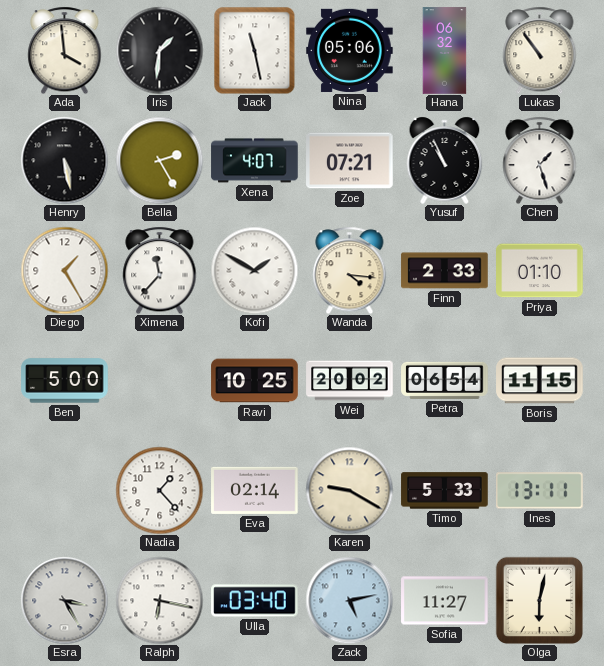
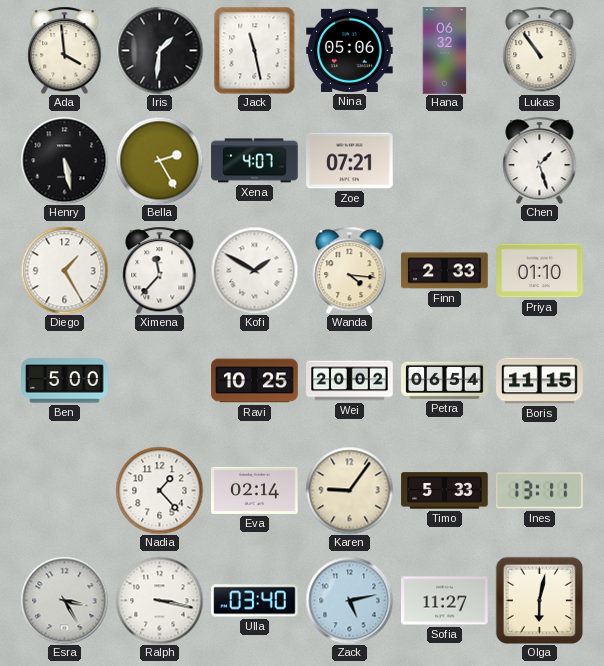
Yusuf: 10:56 -> none
Karen: 9:20 -> 9:06
Ralph: 6:17 -> 3:17
